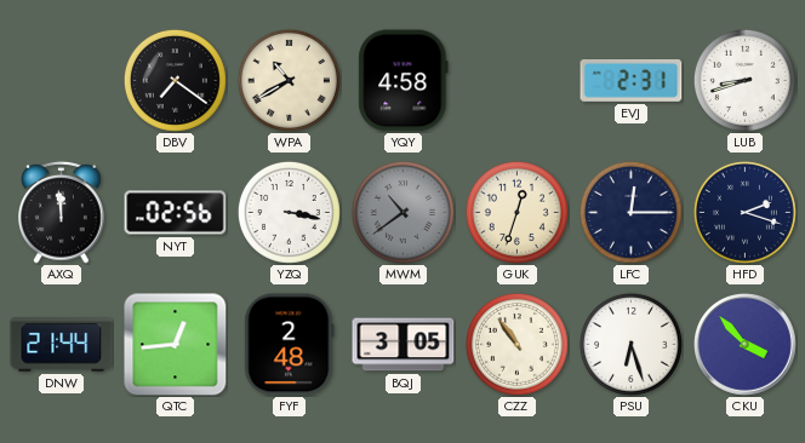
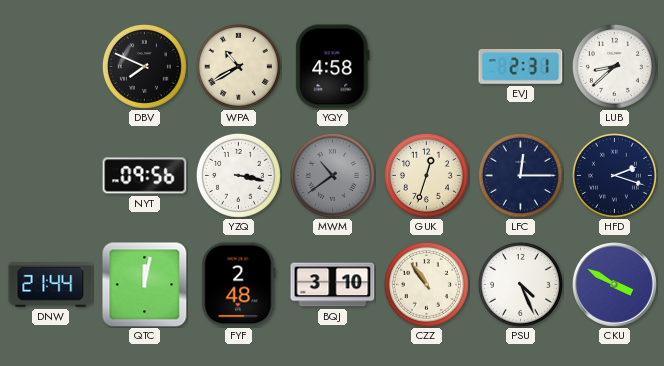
DBV: 7:21 -> 7:49
LUB: 8:42 -> 8:38
AXQ: 11:59 -> none
NYT: 02:56 -> 09:56
QTC: 12:44 -> 12:02
BQJ: 3:05 -> 3:10
PSU: 6:27 -> 4:26
CKU: 3:53 -> 3:50
